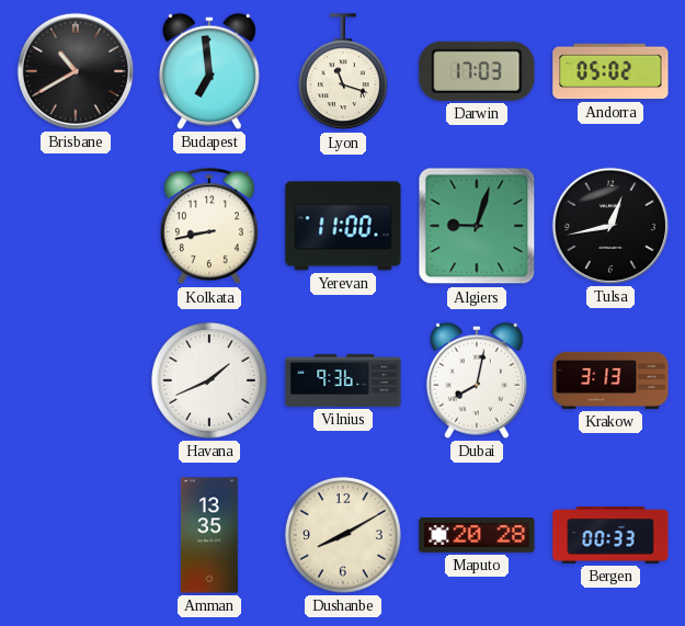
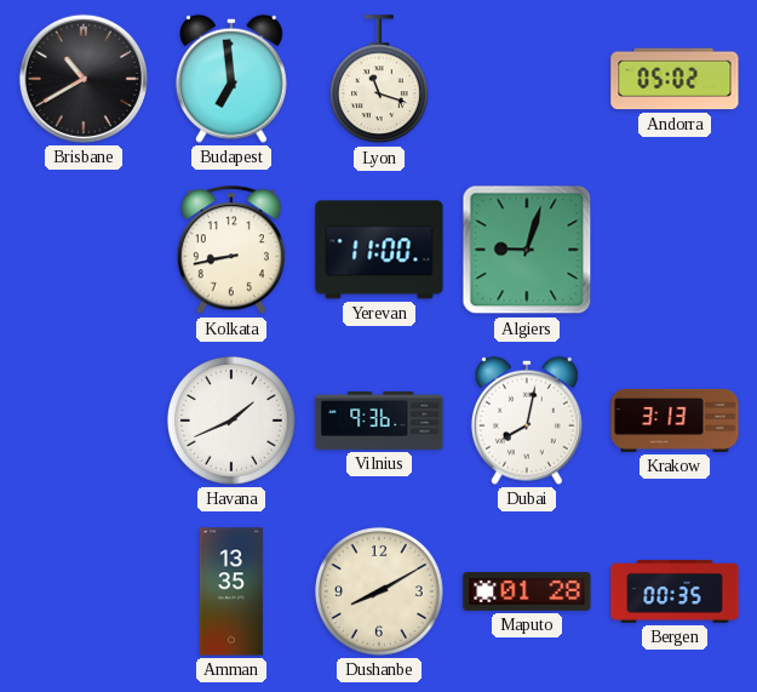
Darwin: 17:03 -> none
Tulsa: 12:43 -> none
Maputo: 20:28 -> 01:28
Bergen: 00:33 -> 00:35
